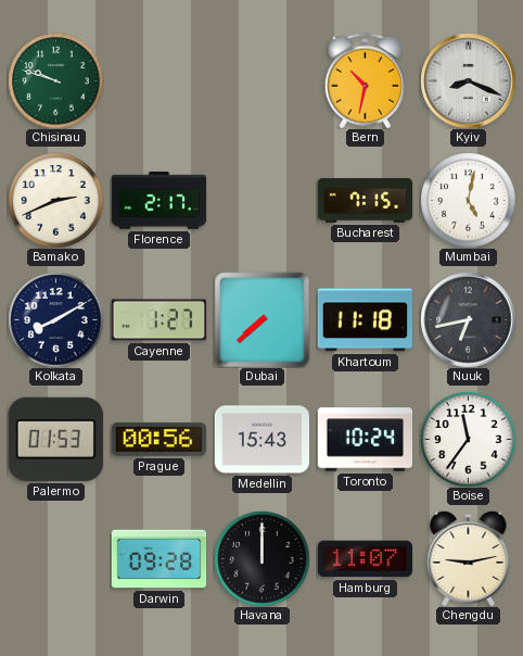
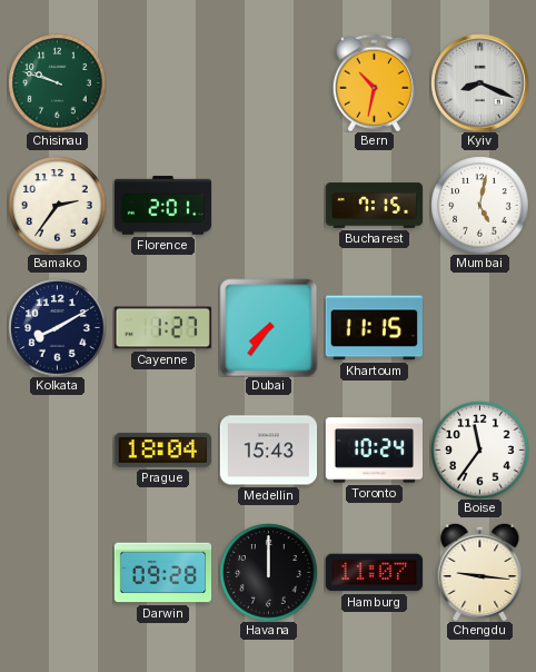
Bamako: 2:41 -> 2:36
Florence: 2:17 -> 2:01
Dubai: 7:38 -> 7:36
Khartoum: 11:18 -> 11:15
Nuuk: 6:43 -> none
Palermo: 01:53 -> none
Prague: 00:56 -> 18:04
Chengdu: 9:13 -> 9:16
